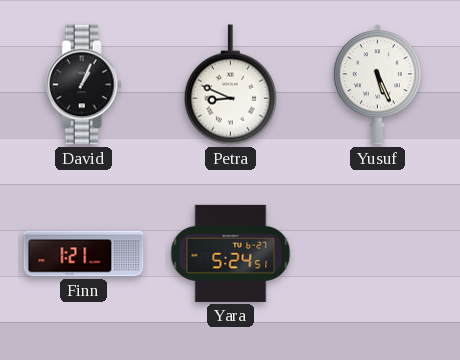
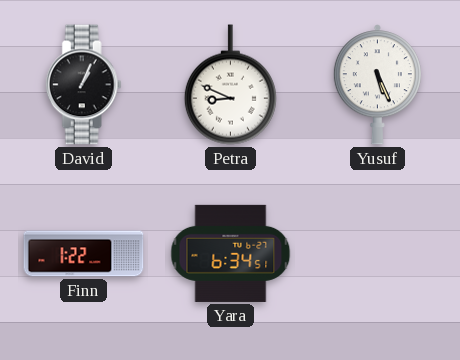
Finn: 1:21 -> 1:22
Yara: 5:24 -> 6:34
